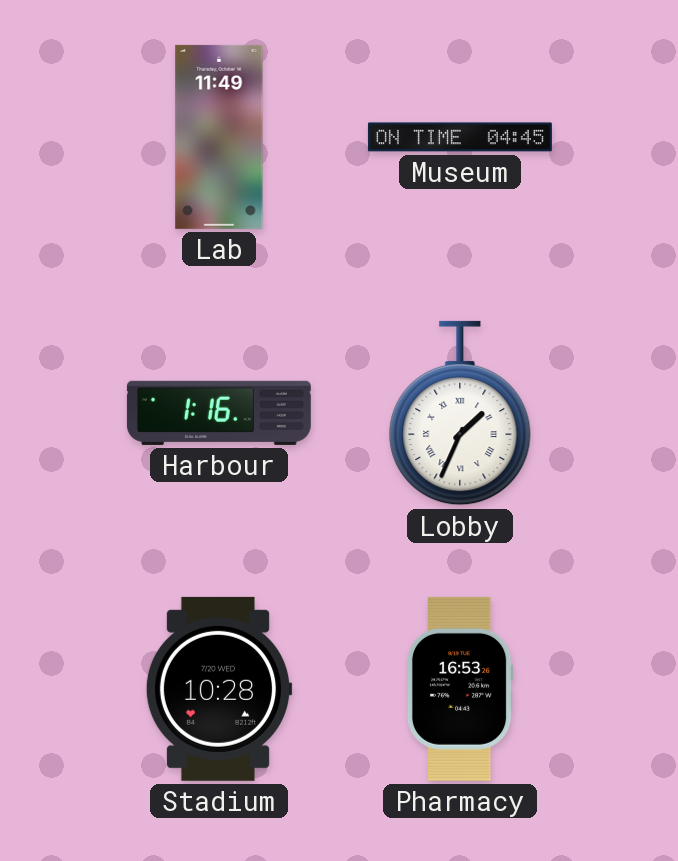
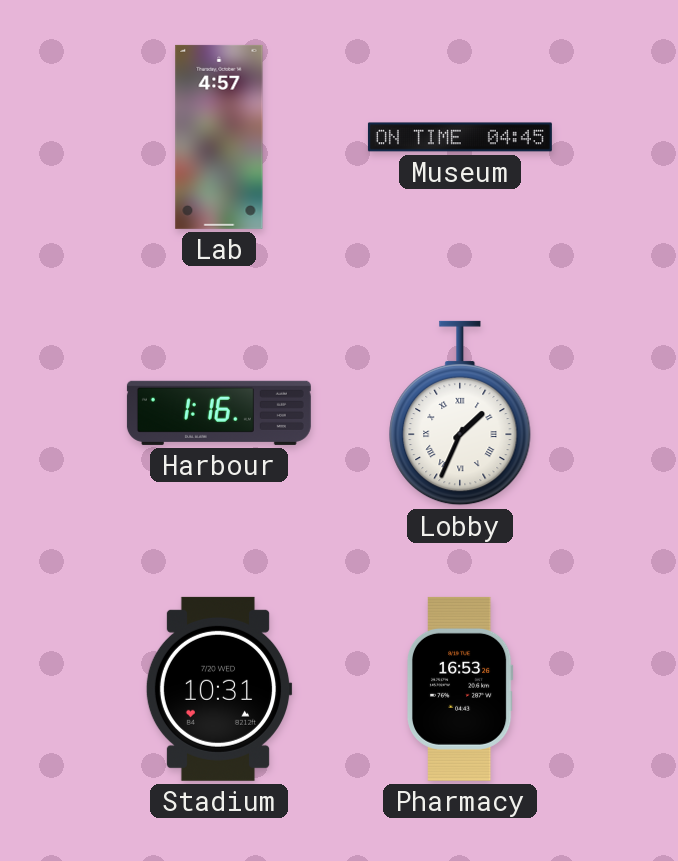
Lab: 11:49 -> 4:57
Stadium: 10:28 -> 10:31
